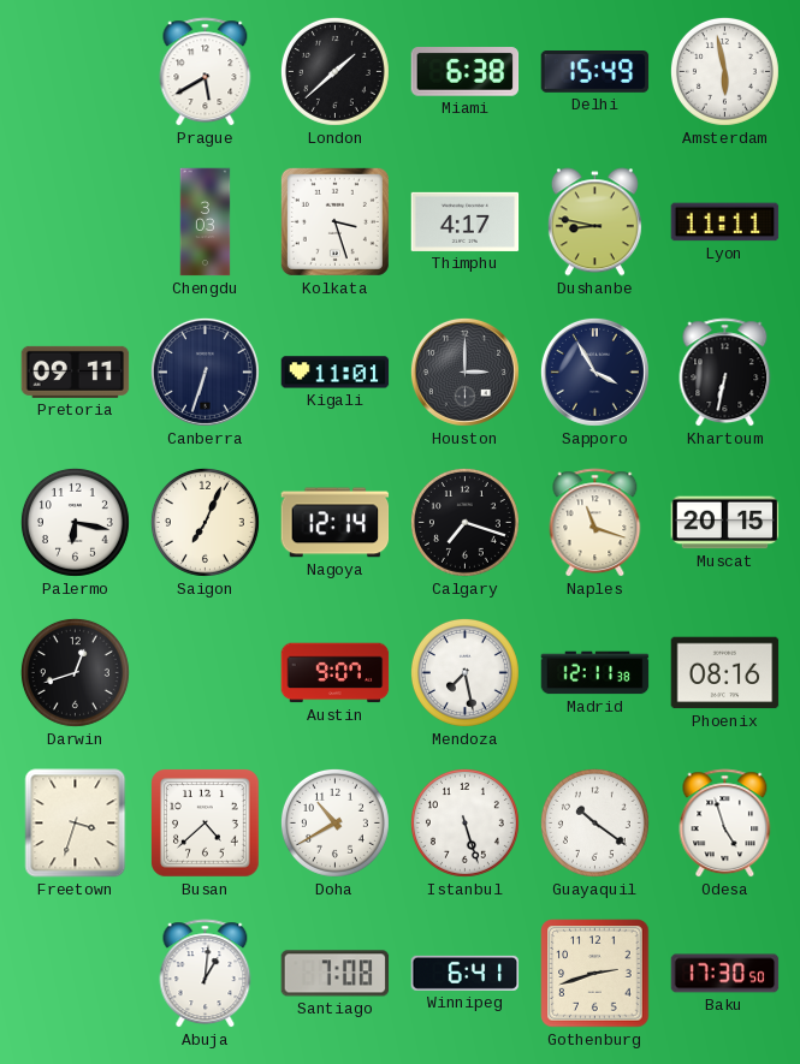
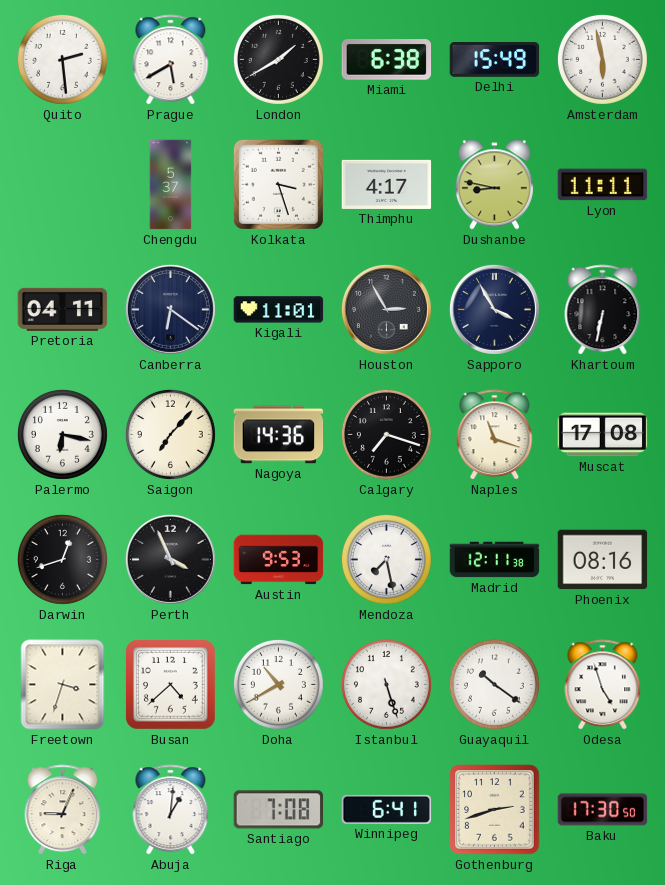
Quito: none -> 2:29
London: 1:38 -> 1:40
Chengdu: 3:03 -> 5:37
Pretoria: 09:11 -> 04:11
Canberra: 6:33 -> 6:21
Houston: 3:00 -> 2:55
Saigon: 7:04 -> 7:07
Nagoya: 12:14 -> 14:36
Muscat: 20:15 -> 17:08
Perth: none -> 3:56
Austin: 9:07 -> 9:53
Riga: none -> 9:04
